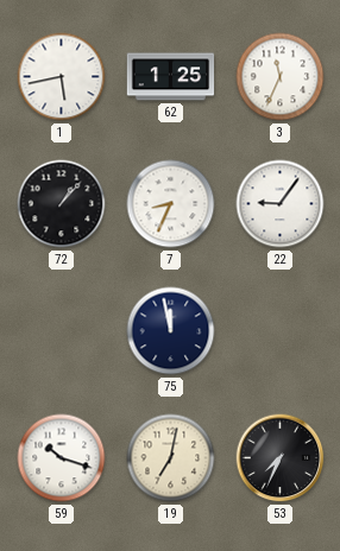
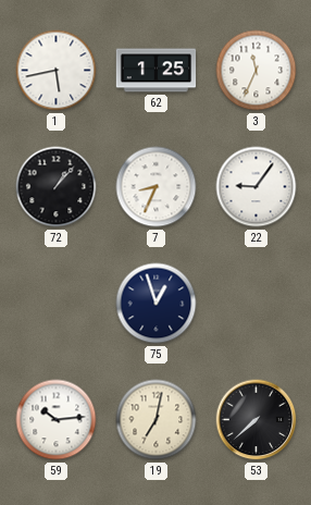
75: 11:58 -> 12:57
59: 10:18 -> 10:14
53: 7:34 -> 7:38
